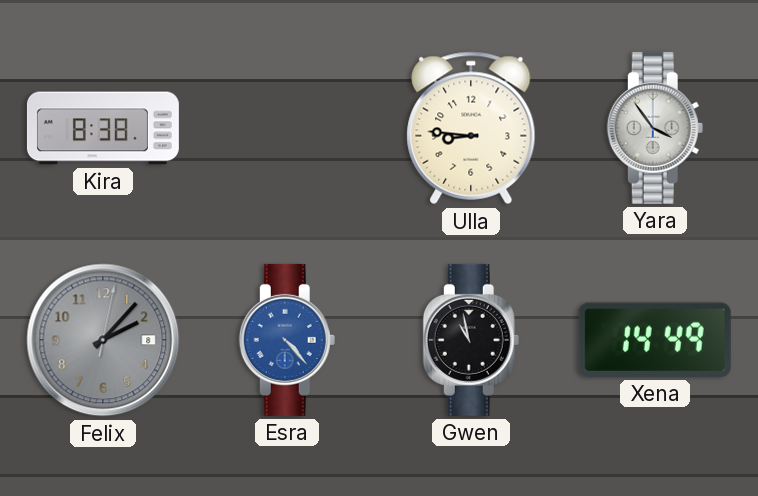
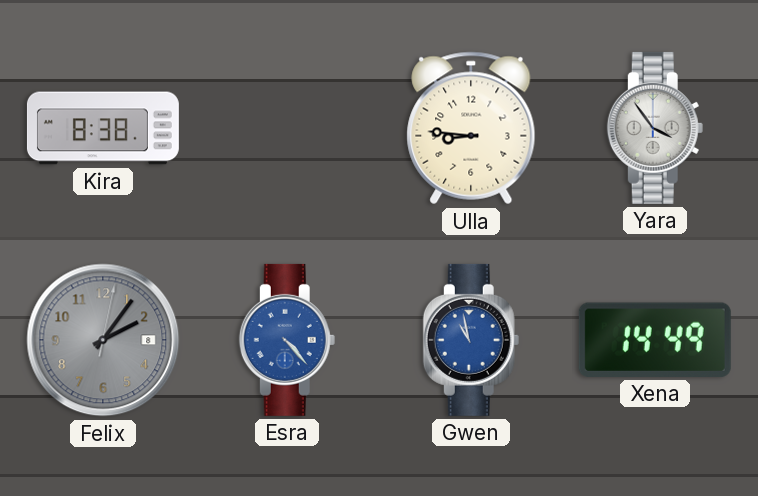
Felix: 2:07 -> 2:06
Gwen dial: black -> blue
